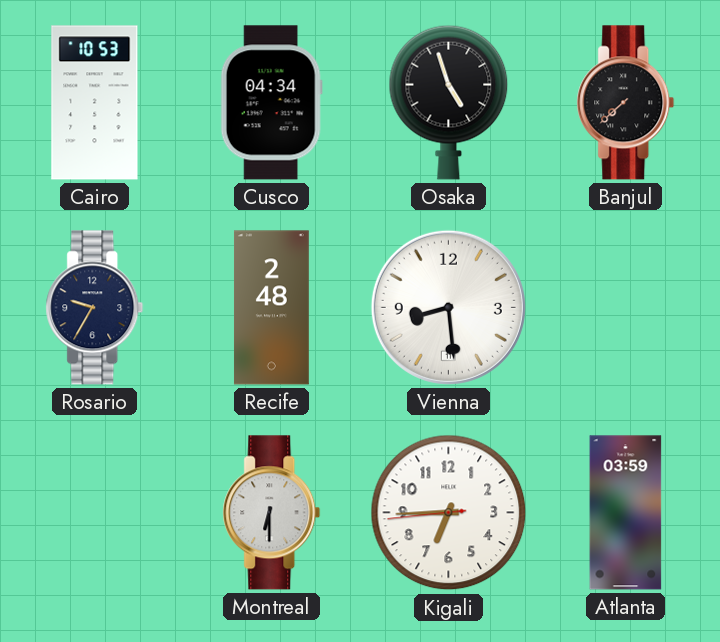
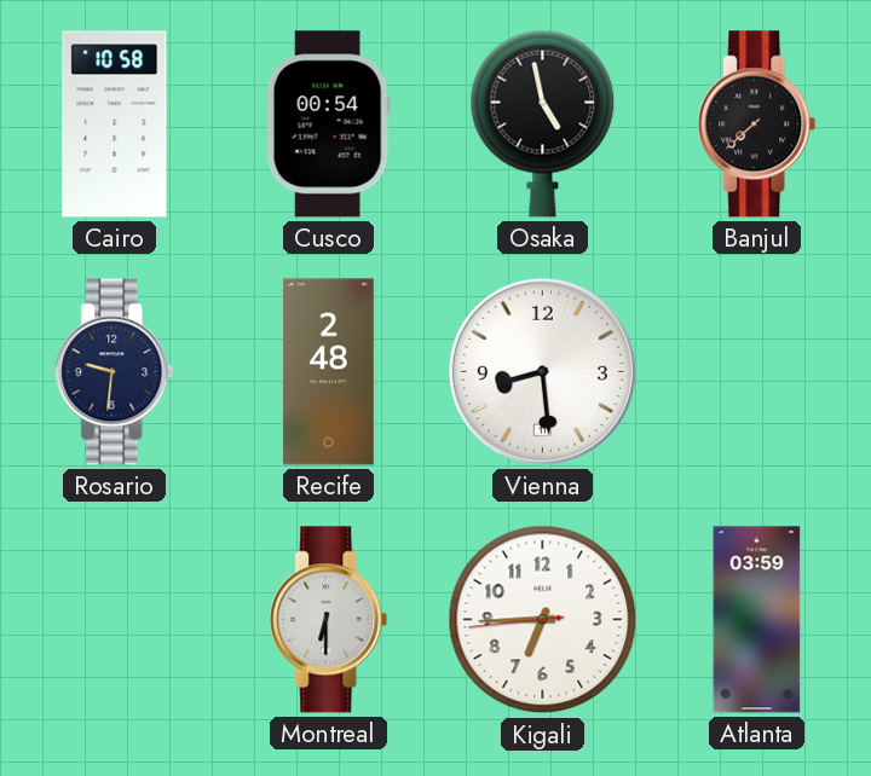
Cairo: 10:53 -> 10:58
Cusco: 04:34 -> 00:54
Osaka: 4:57 -> 4:58
Rosario: 9:35 -> 9:31
